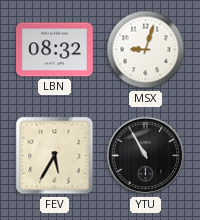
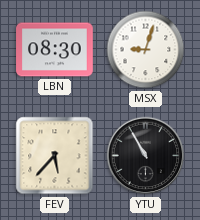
LBN: 08:32 -> 08:30
FEV: 5:35 -> 5:37
